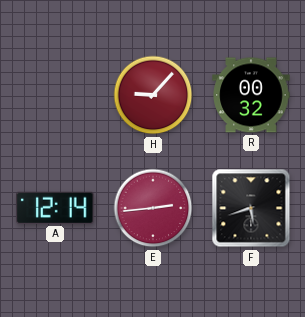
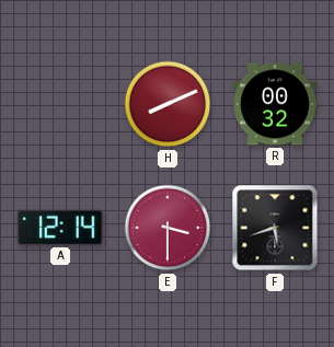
H: 9:07 -> 8:11
E: 2:44 -> 3:30
